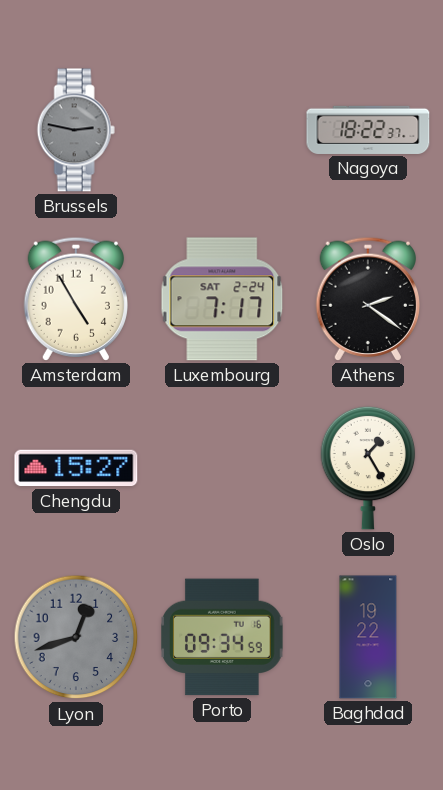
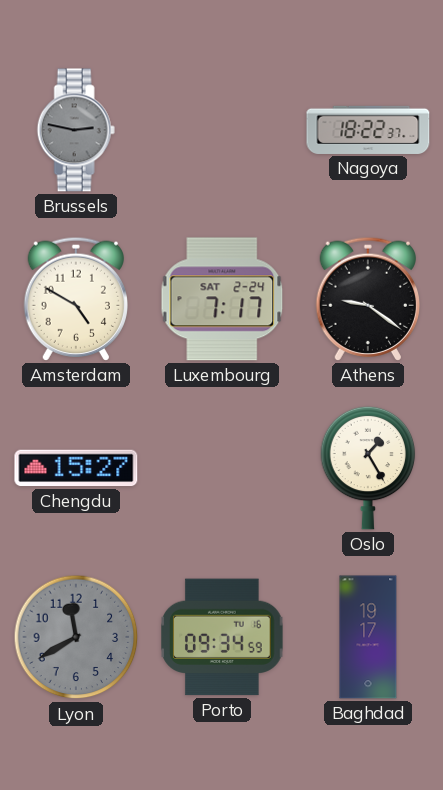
Amsterdam: 4:55 -> 4:50
Athens: 2:21 -> 9:21
Lyon: 12:42 -> 11:40
Baghdad: 19:22 -> 19:17
